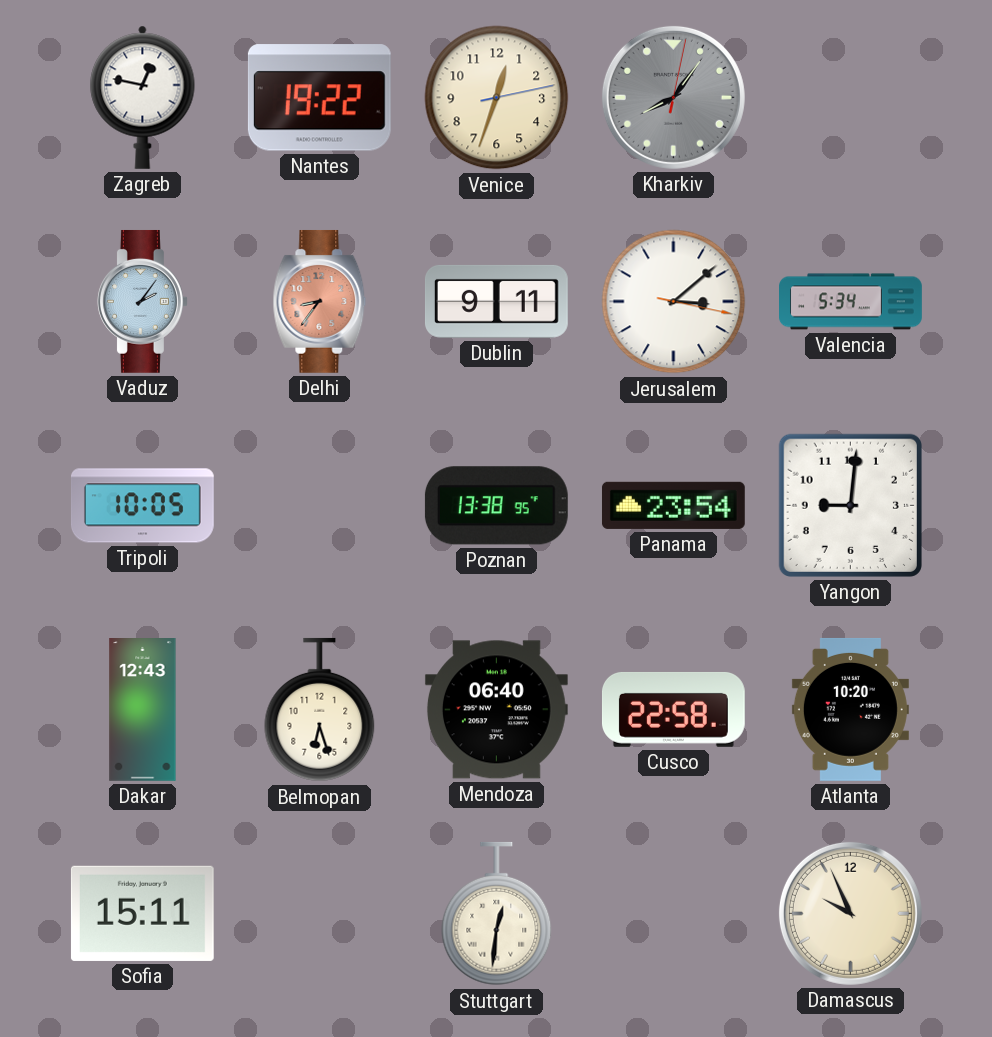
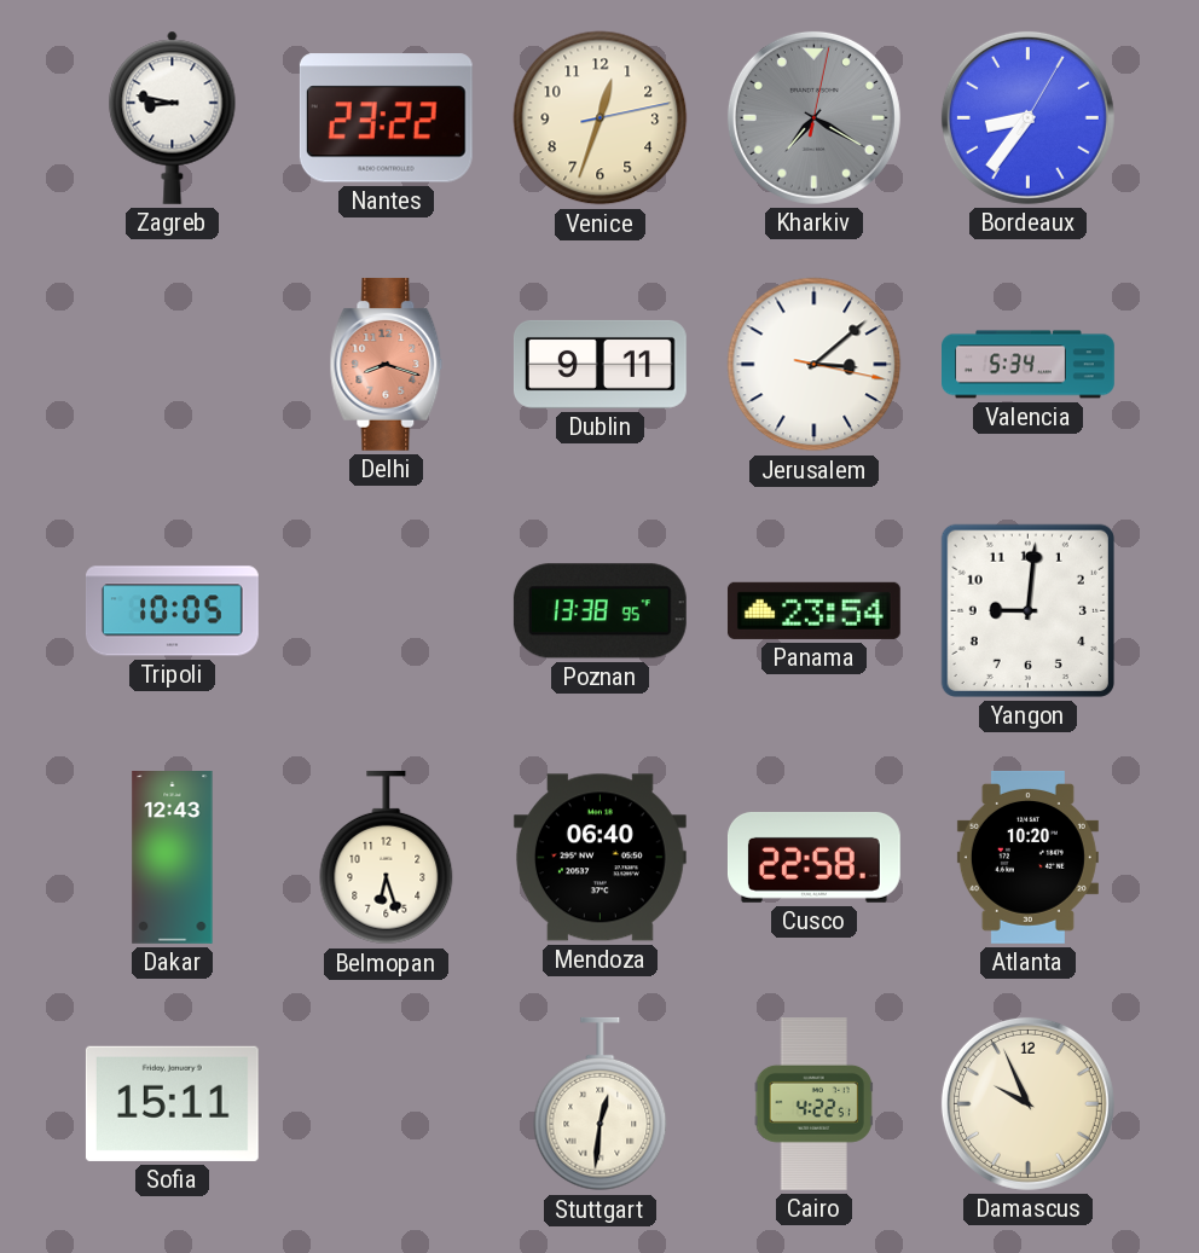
Zagreb: 12:47 -> 8:47
Nantes: 19:22 -> 23:22
Kharkiv: 8:06 -> 7:20
Bordeaux: none -> 8:36
Vaduz: 2:06 -> none
Delhi: 8:36 -> 8:18
Cairo: none -> 4:22
